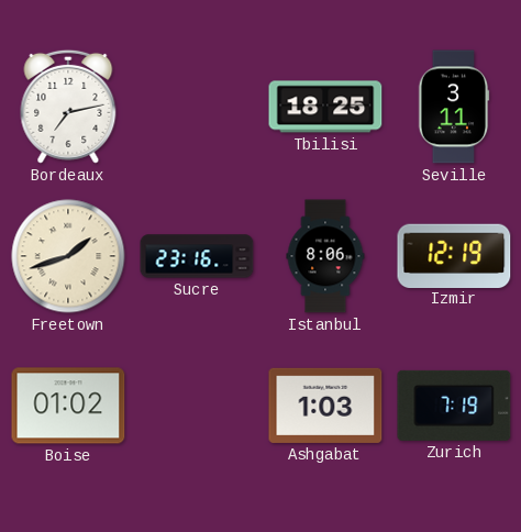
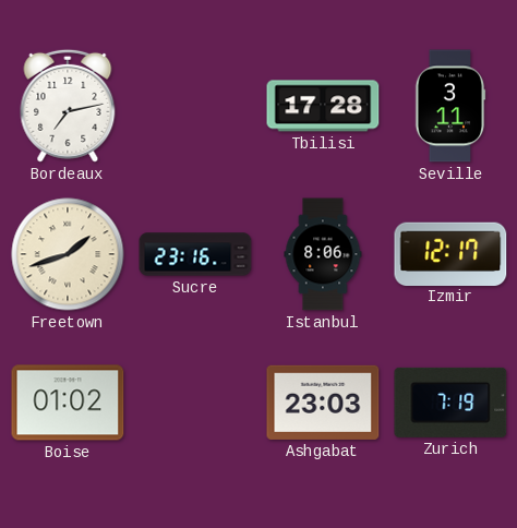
Tbilisi: 18:25 -> 17:28
Izmir: 12:19 -> 12:17
Ashgabat: 1:03 -> 23:03
